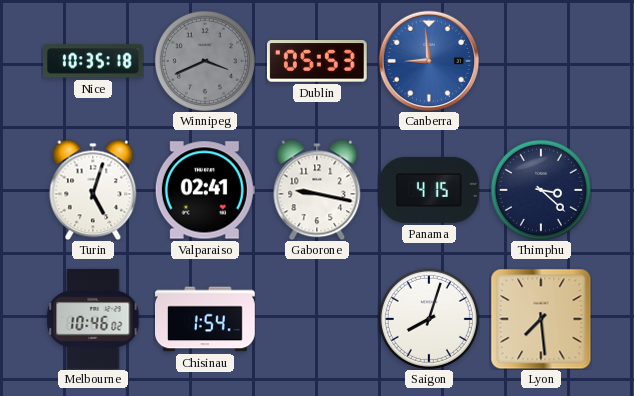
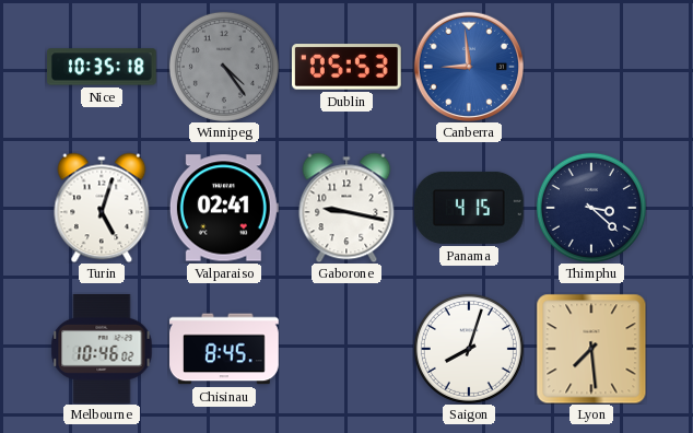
Winnipeg: 3:41 -> 4:24
Chisinau: 1:54 -> 8:45
